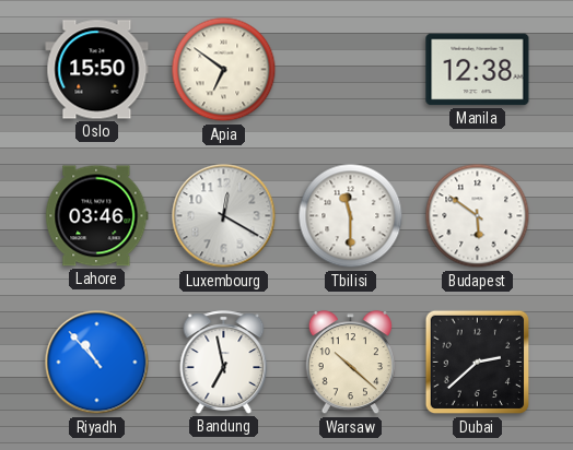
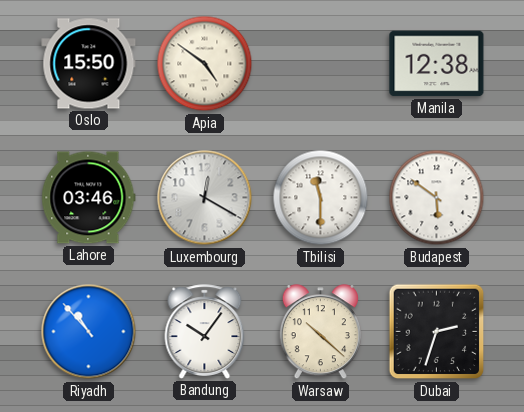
Apia: 6:51 -> 4:51
Bandung: 6:58 -> 10:06
Dubai: 2:38 -> 2:33
